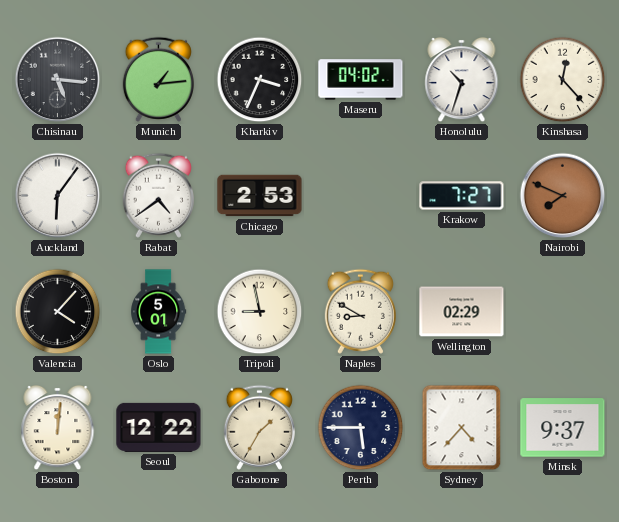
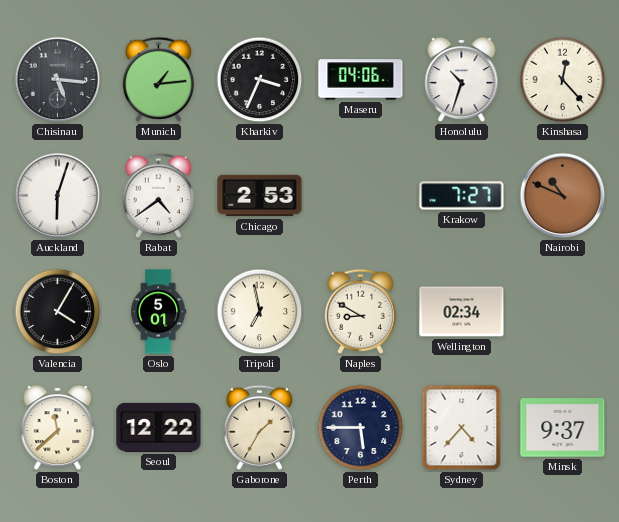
Maseru: 04:02 -> 04:06
Auckland: 6:06 -> 6:03
Nairobi: 7:49 -> 10:49
Valencia: 4:07 -> 4:05
Tripoli: 8:58 -> 6:58
Wellington: 02:29 -> 02:34
Boston: 12:01 -> 11:38
